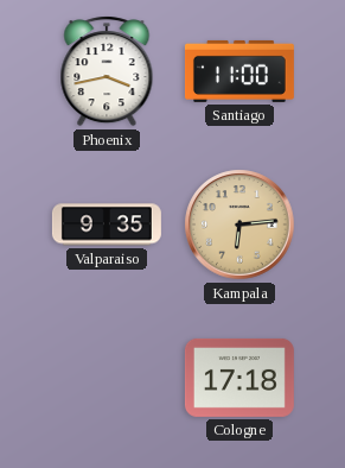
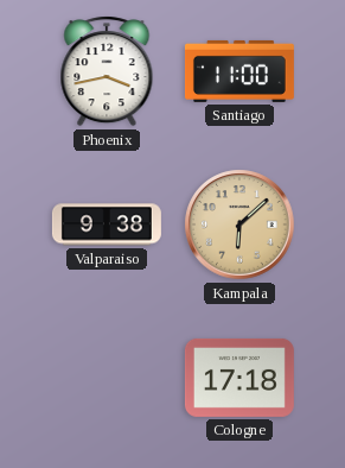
Valparaiso: 9:35 -> 9:38
Kampala: 6:14 -> 6:08
